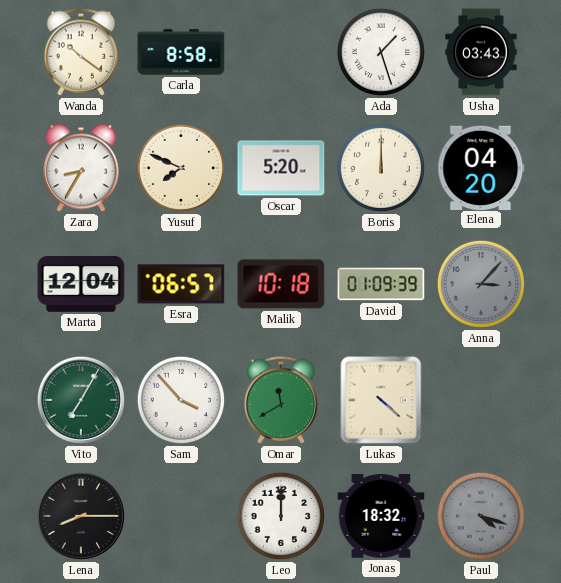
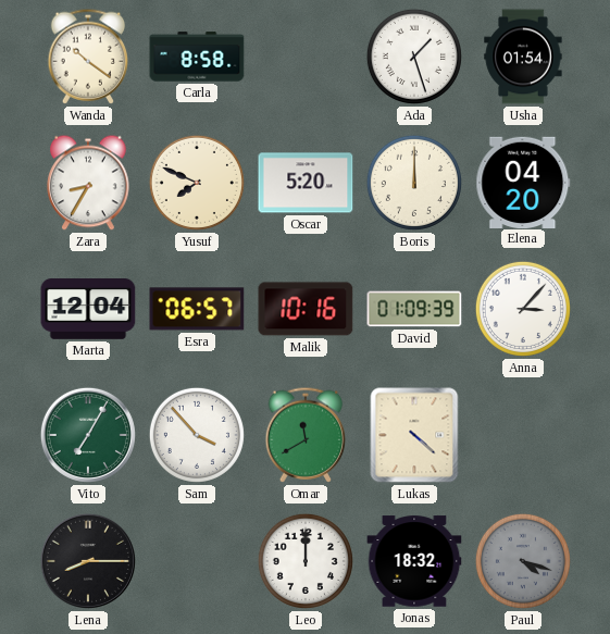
Usha: 03:43 -> 01:54
Malik: 10:18 -> 10:16
Anna dial: grey -> white
